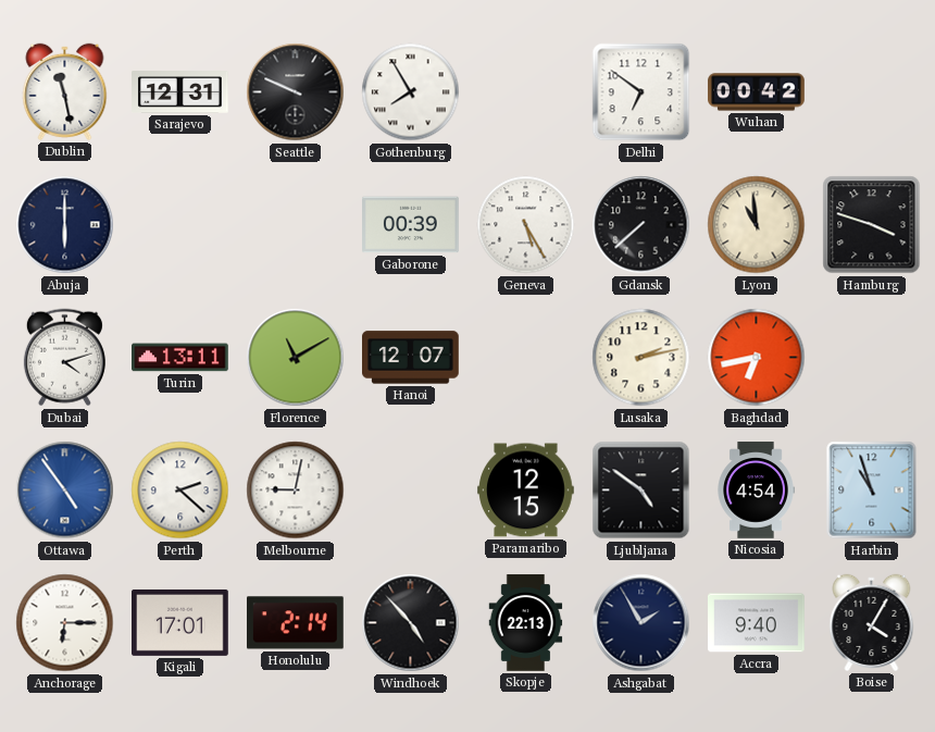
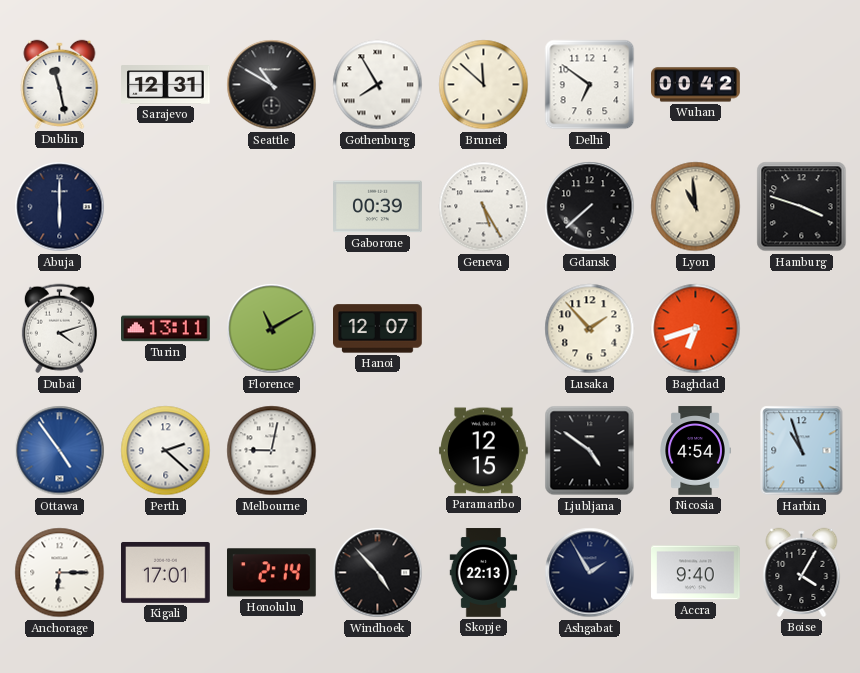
Seattle: 9:49 -> 10:50
Brunei: none -> 11:52
Lusaka: 2:13 -> 1:53
Baghdad: 6:43 -> 6:42
